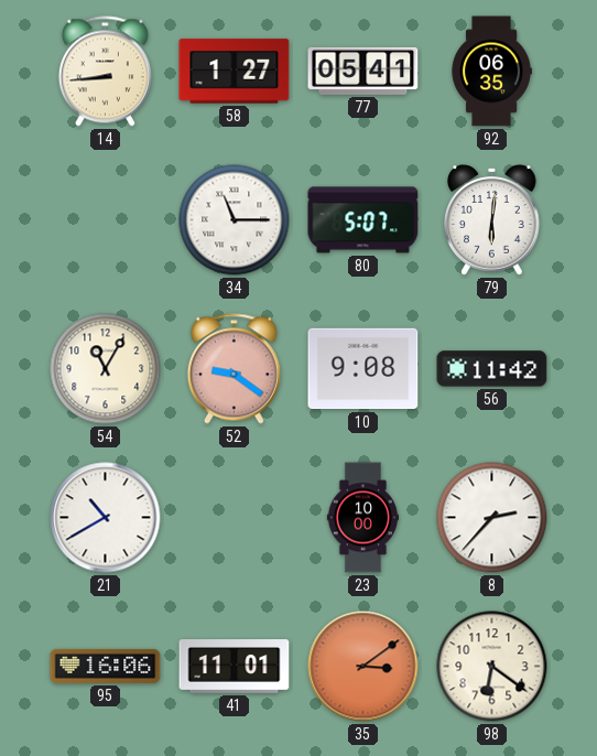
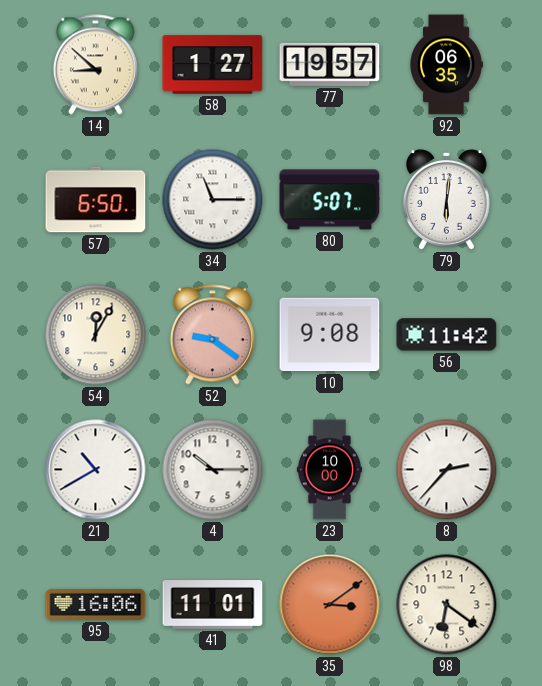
14: 8:44 -> 8:52
77: 05:41 -> 19:57
57: none -> 6:50
54: 11:05 -> 12:05
4: none -> 10:15
